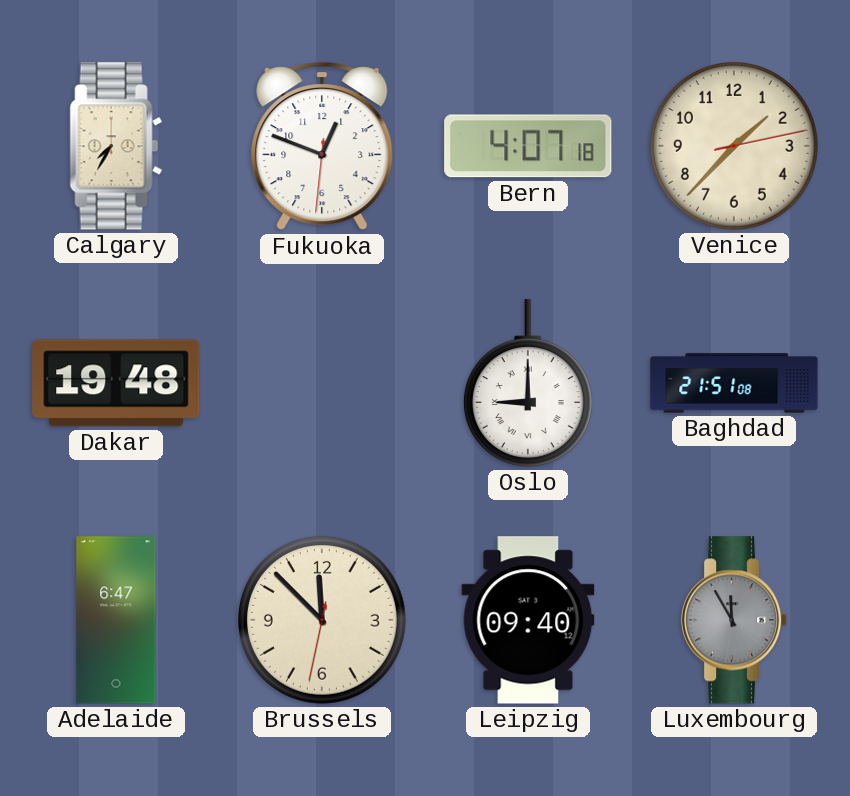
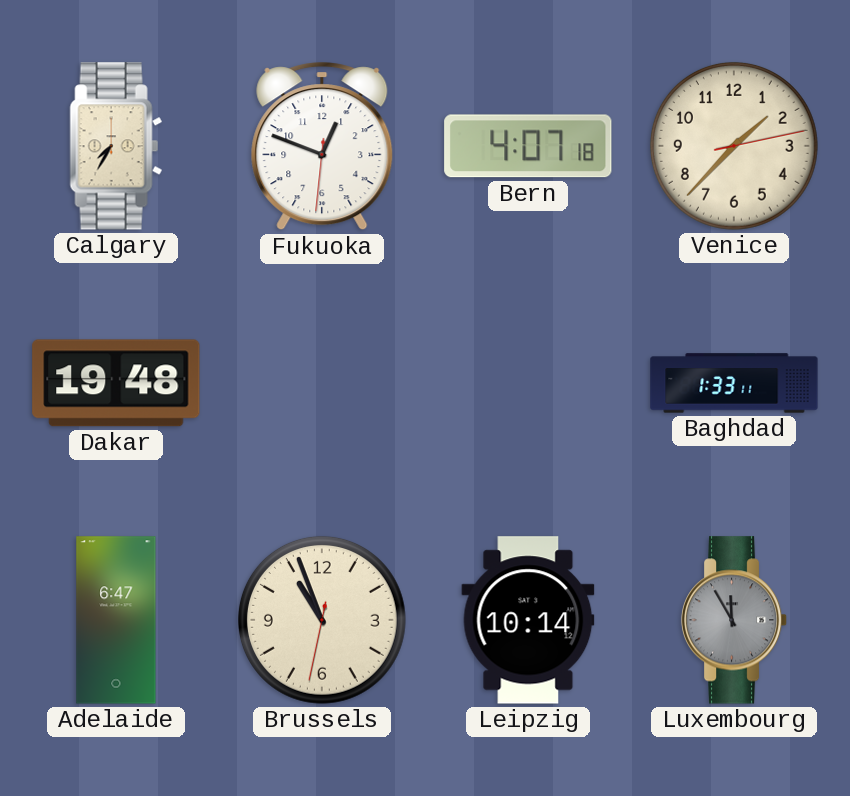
Oslo: 9:00 -> none
Baghdad: 21:51 -> 1:33
Brussels: 11:52 -> 10:56
Leipzig: 09:40 -> 10:14
